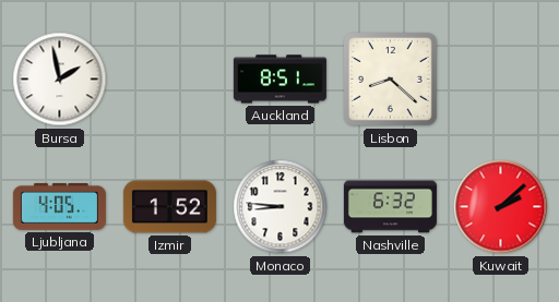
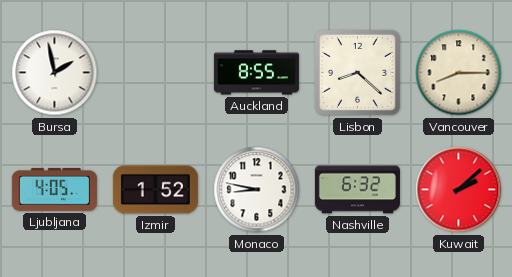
Auckland: 8:51 -> 8:55
Vancouver: none -> 8:15
Monaco: 8:46 -> 8:47
